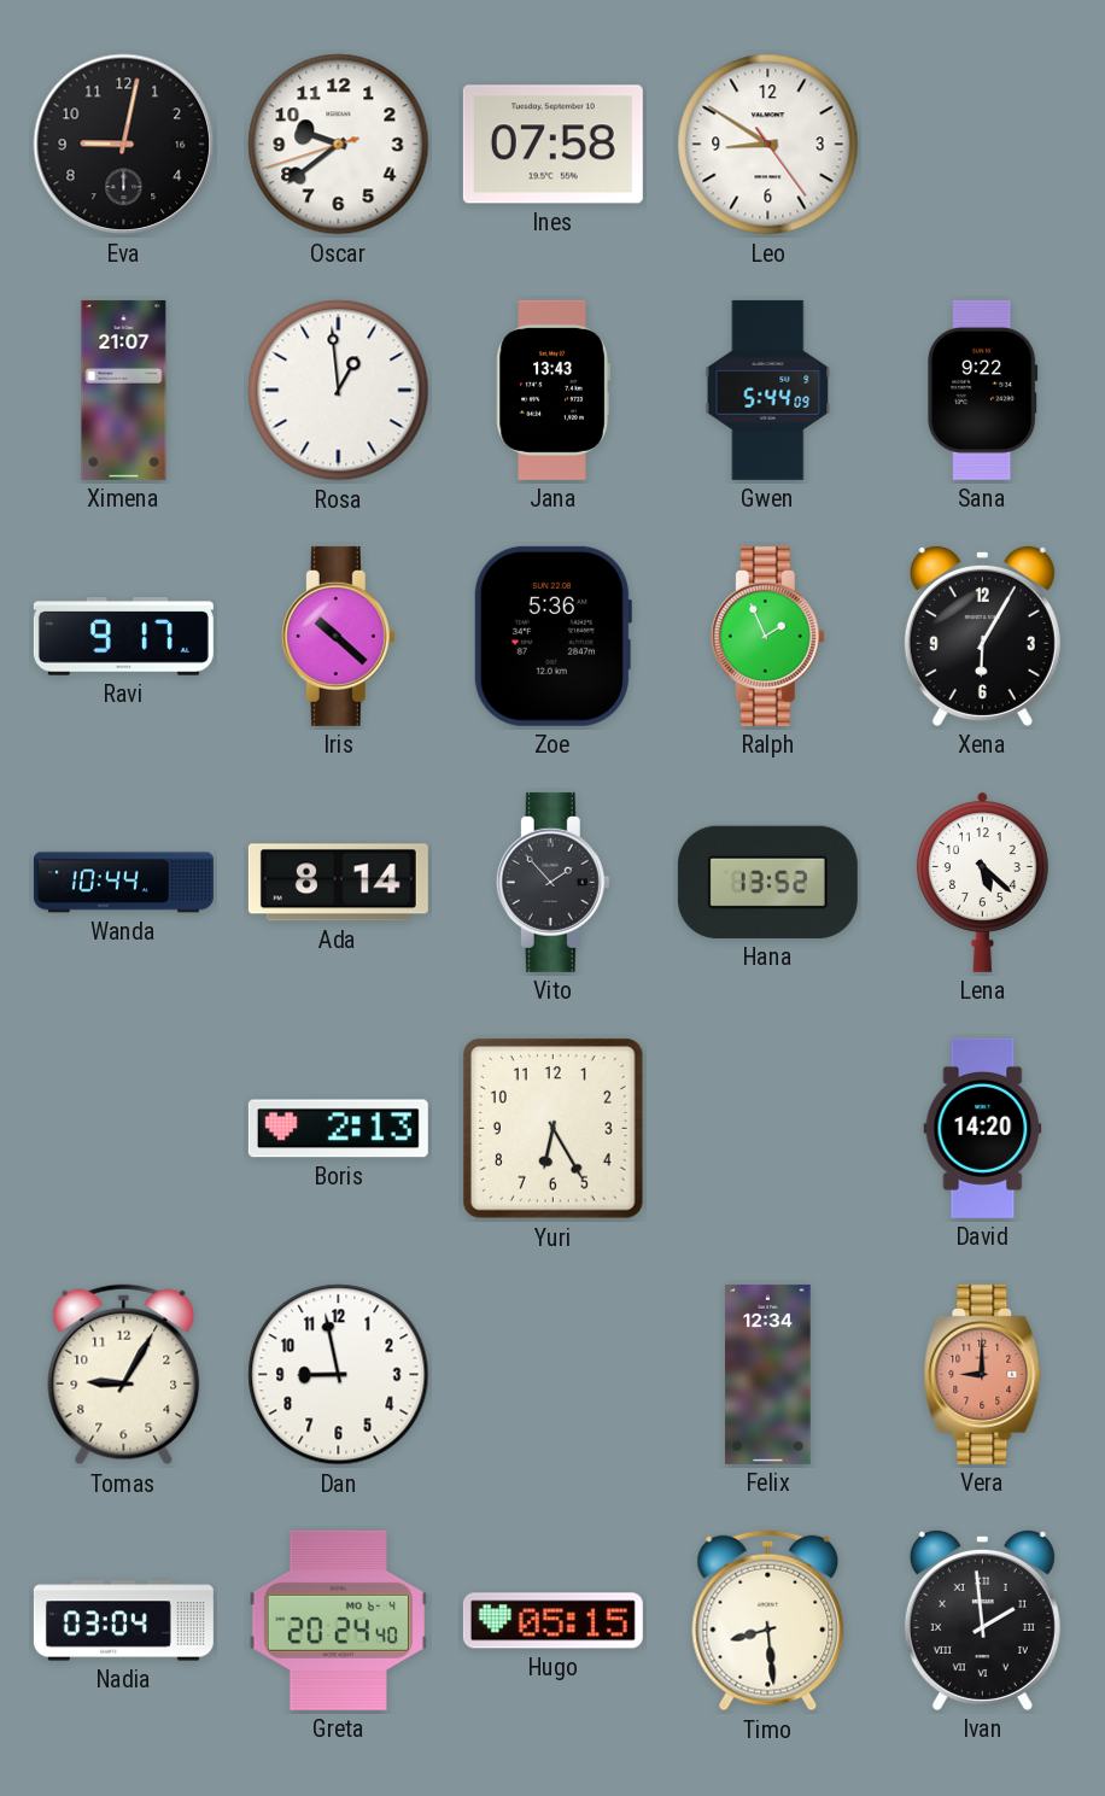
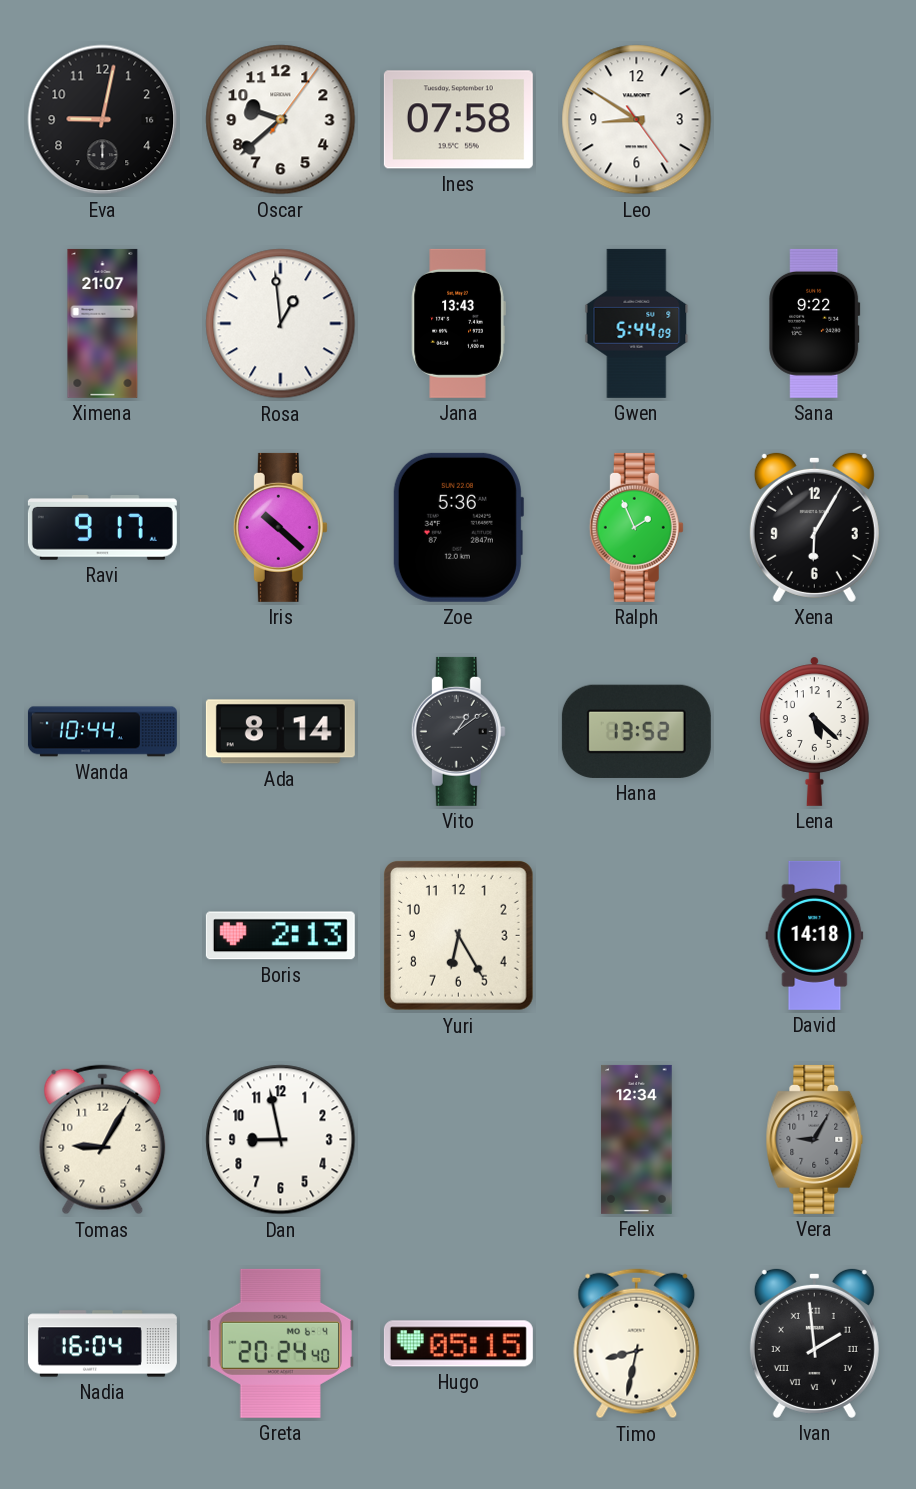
Oscar: 9:38:42 -> 9:38:06
Vito: 1:53 -> 1:09
David: 14:20 -> 14:18
Vera: 9:00 -> 9:05
Vera dial: salmon -> grey
Nadia: 03:04 -> 16:04
Timo: 8:29 -> 8:32
